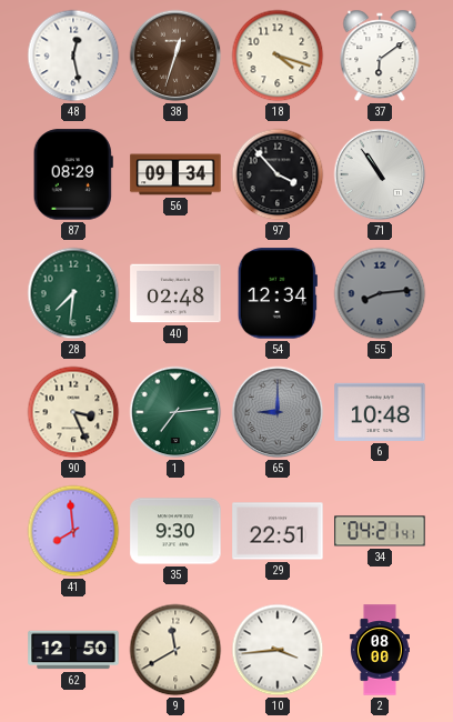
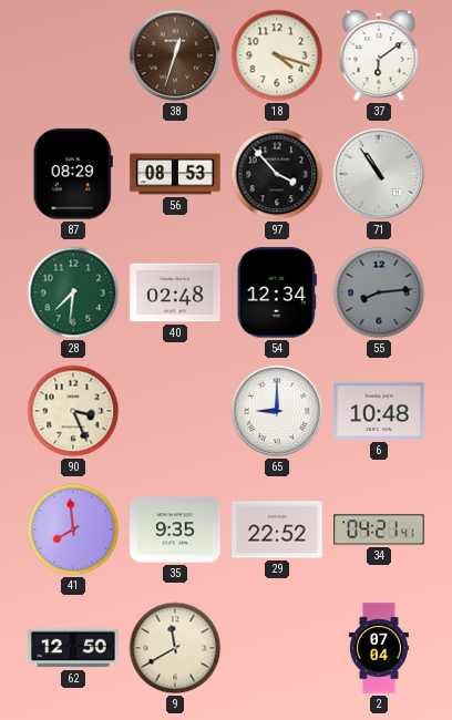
48: 12:28 -> none
56: 09:34 -> 08:53
1: 7:14 -> none
65 dial: grey -> white
35: 9:30 -> 9:35
29: 22:51 -> 22:52
10: 3:44 -> none
2: 08:00 -> 07:04
